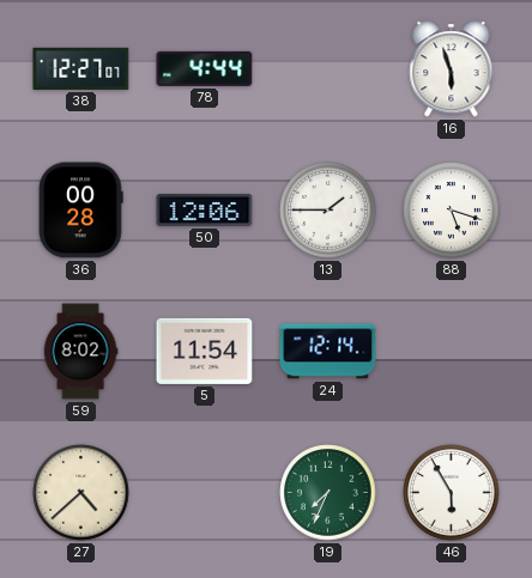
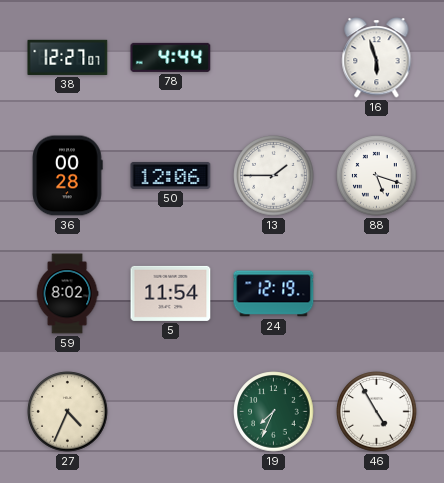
24: 12:14 -> 12:19
27: 4:38 -> 4:34
46: 5:55 -> 4:55
